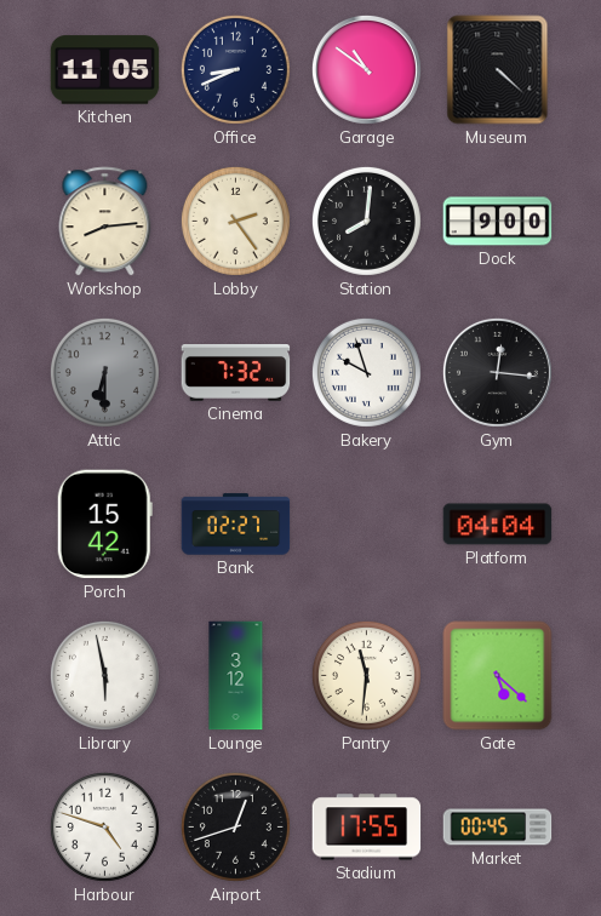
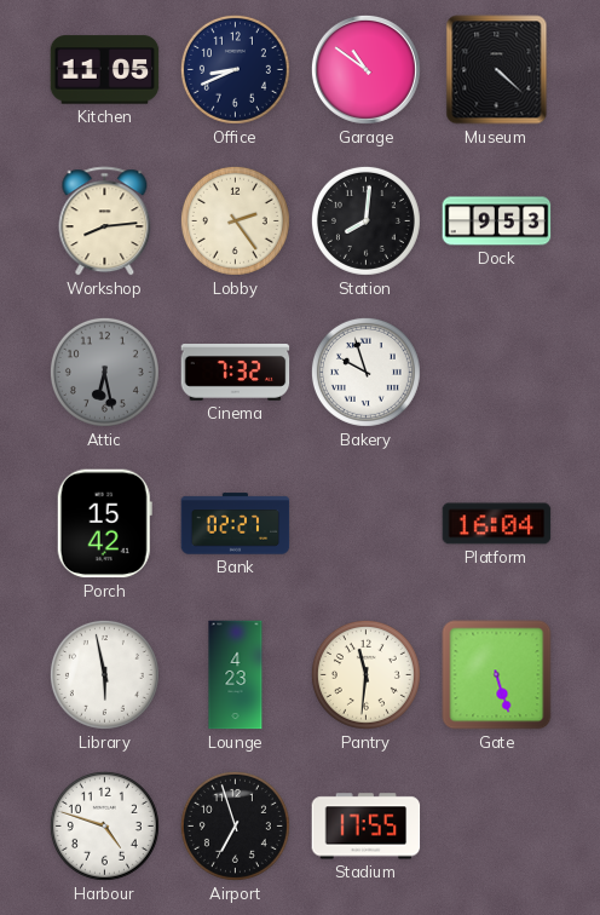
Dock: 9:00 -> 9:53
Attic: 6:30 -> 6:28
Gym: 12:16 -> none
Platform: 04:04 -> 16:04
Lounge: 3:12 -> 4:23
Gate: 5:22 -> 5:27
Airport: 12:42 -> 6:57
Market: 00:45 -> none
